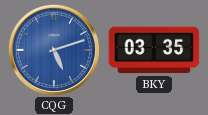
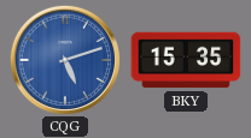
BKY: 03:35 -> 15:35
